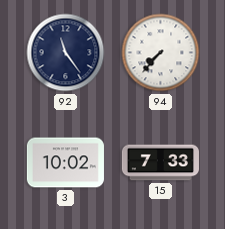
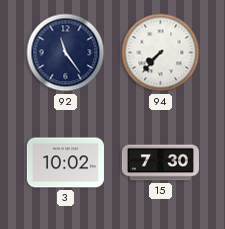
15: 7:33 -> 7:30
